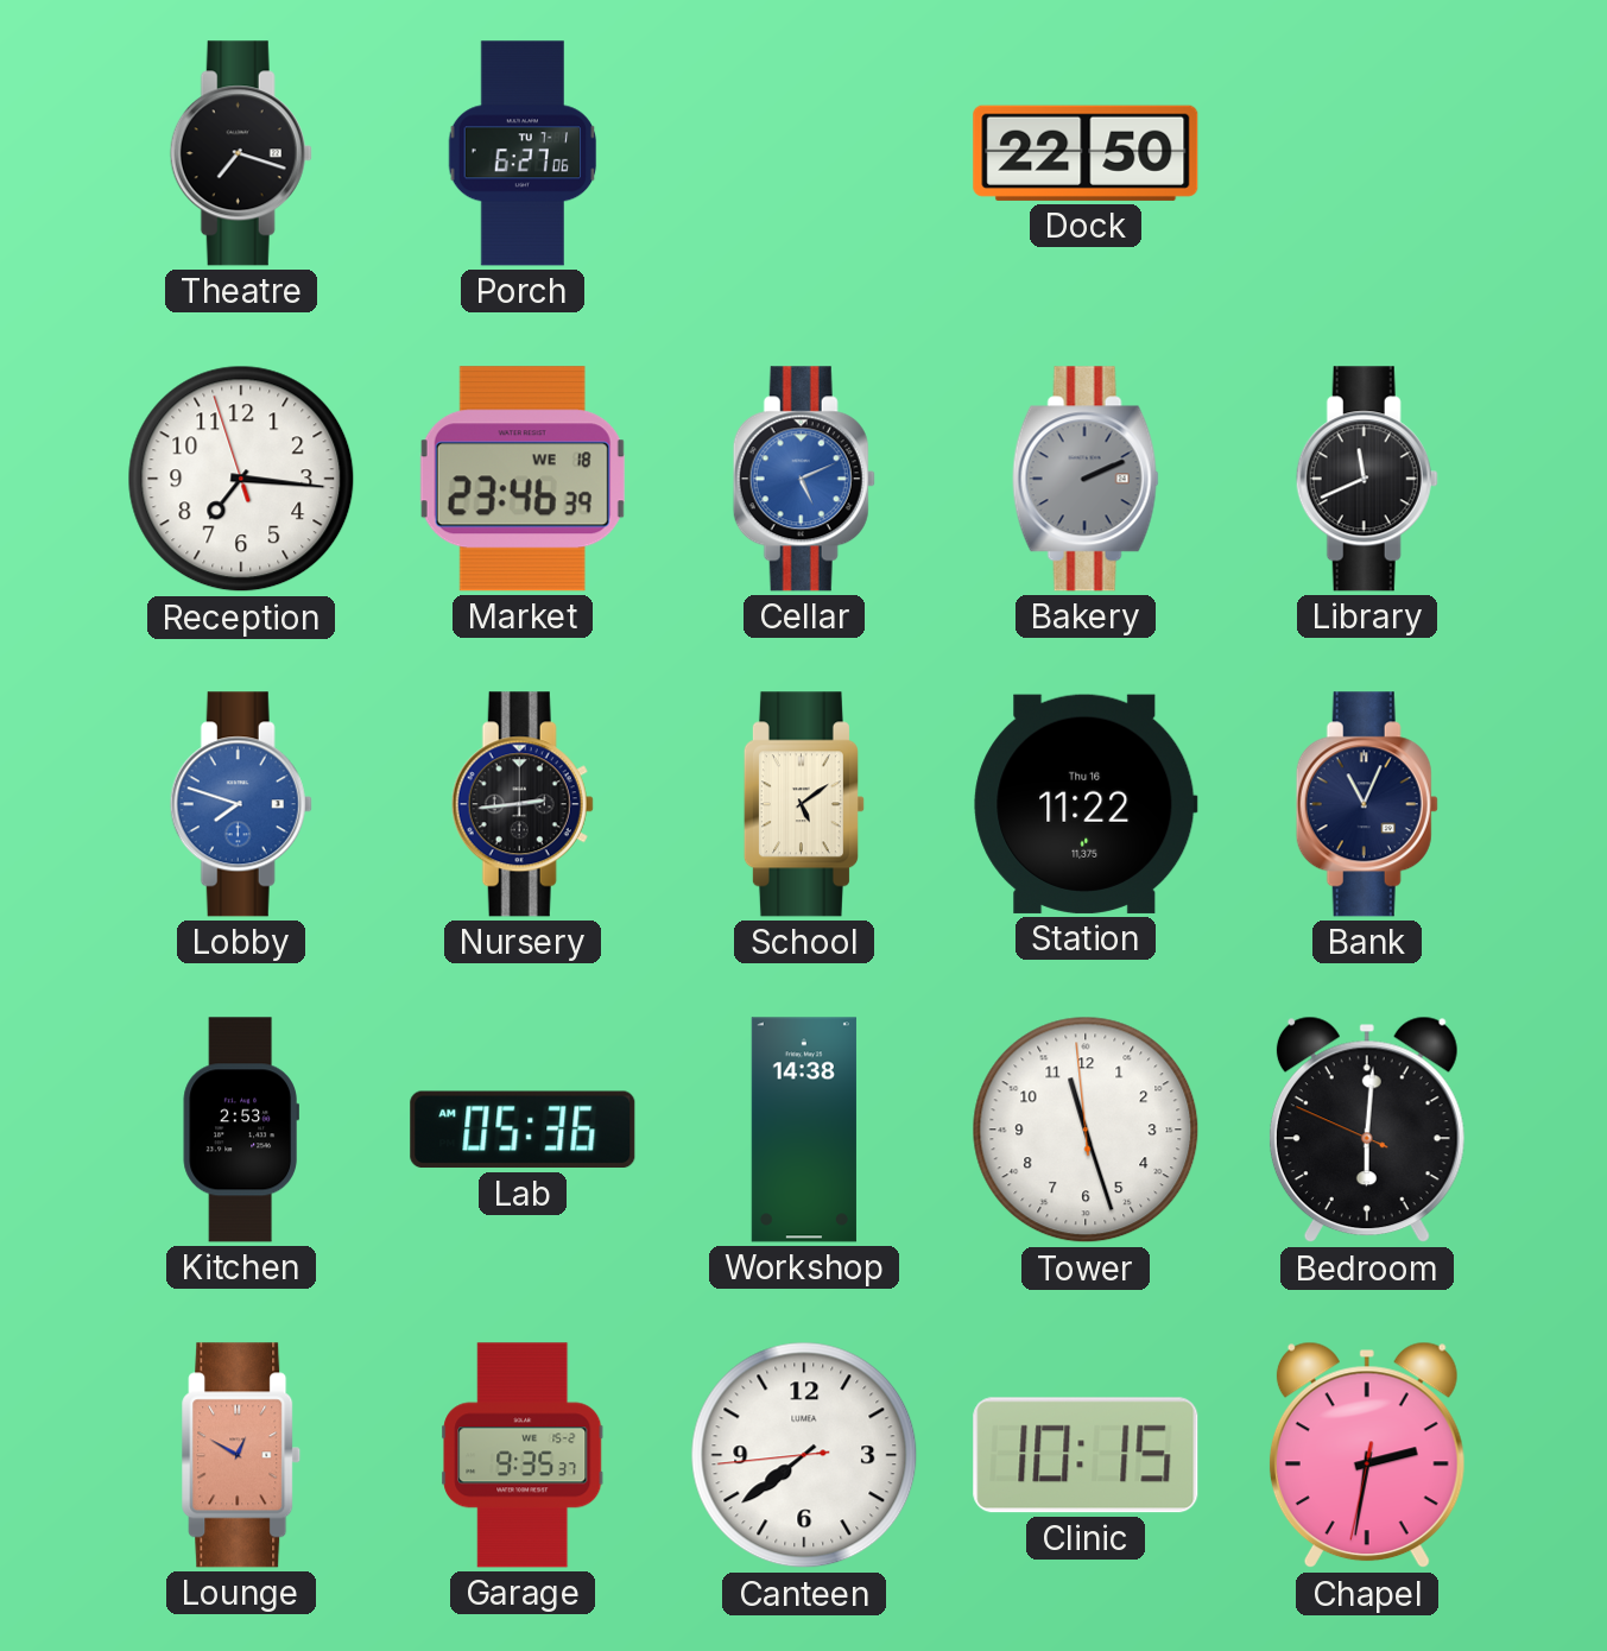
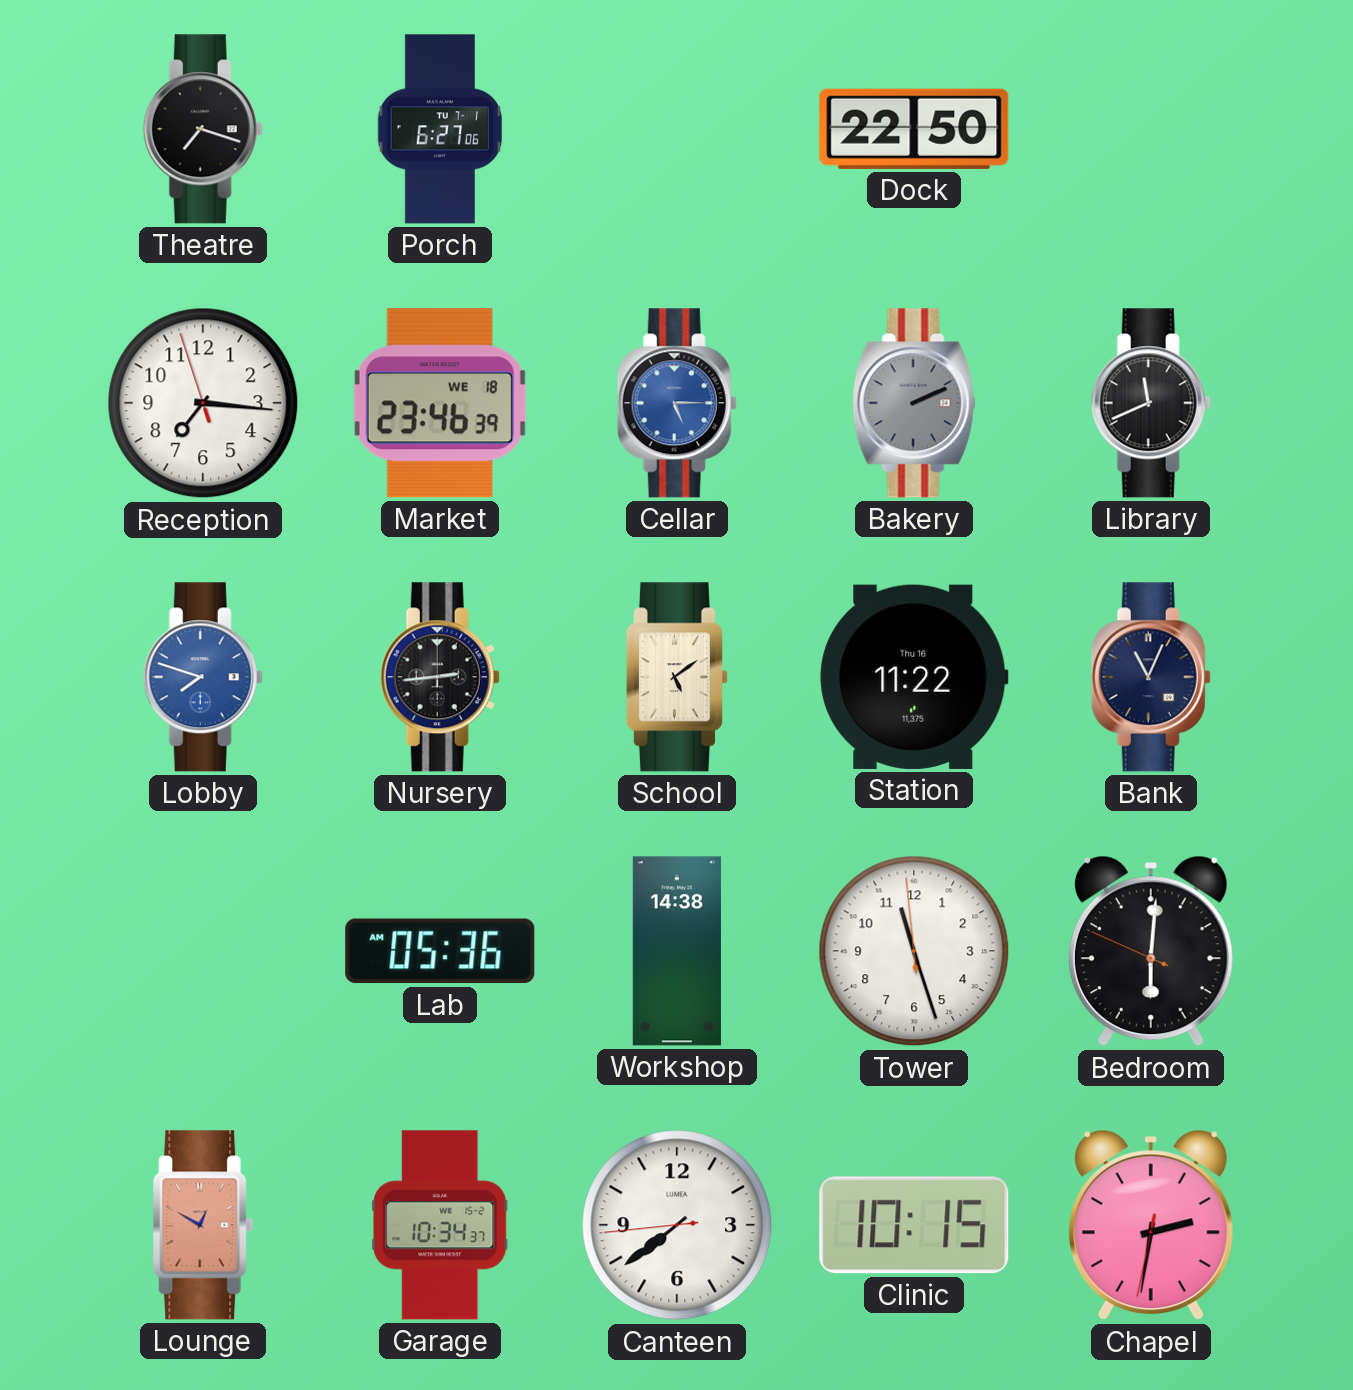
Cellar: 5:11 -> 5:15
Kitchen: 2:53 -> none
Garage: 9:35 -> 10:34
